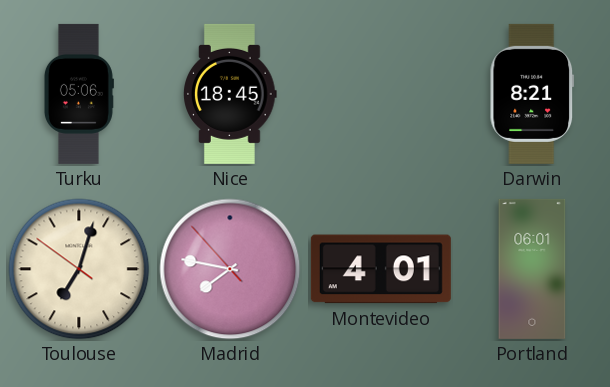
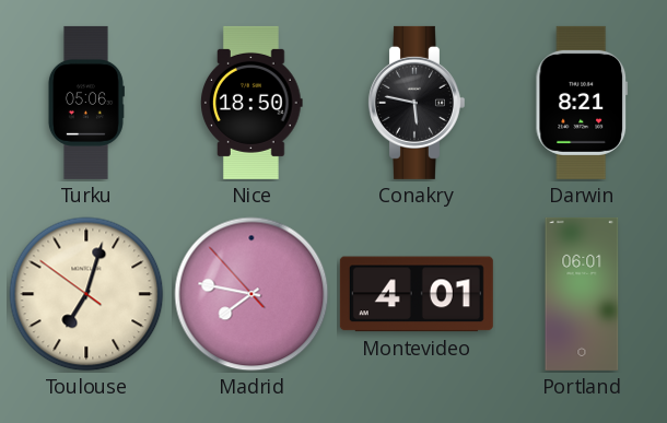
Nice: 18:45 -> 18:50
Conakry: none -> 5:47
